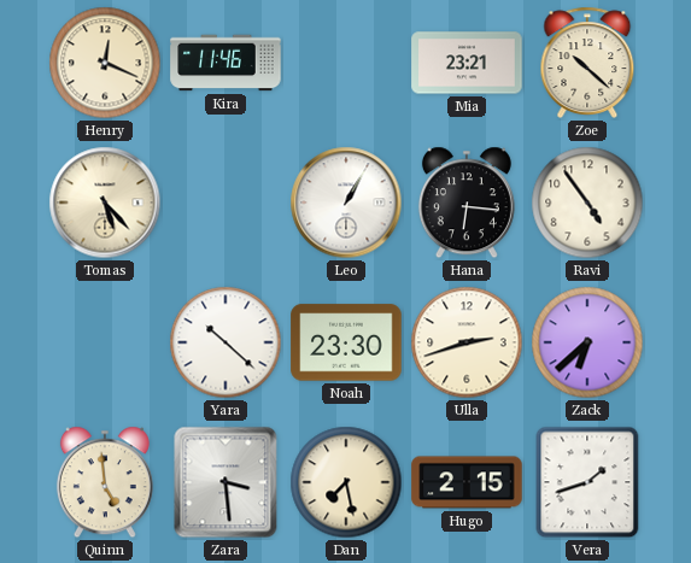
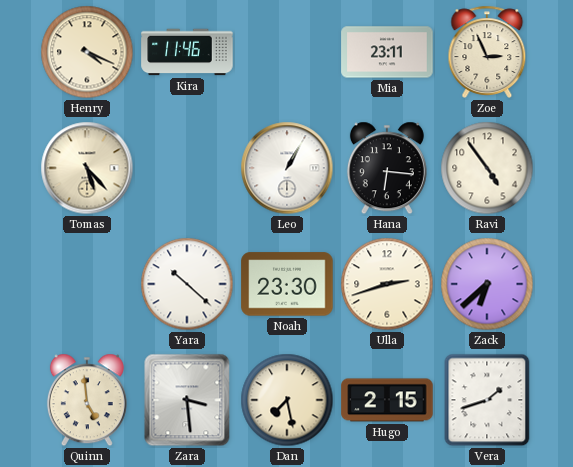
Henry: 12:19 -> 4:19
Mia: 23:21 -> 23:11
Zoe: 10:22 -> 2:56
